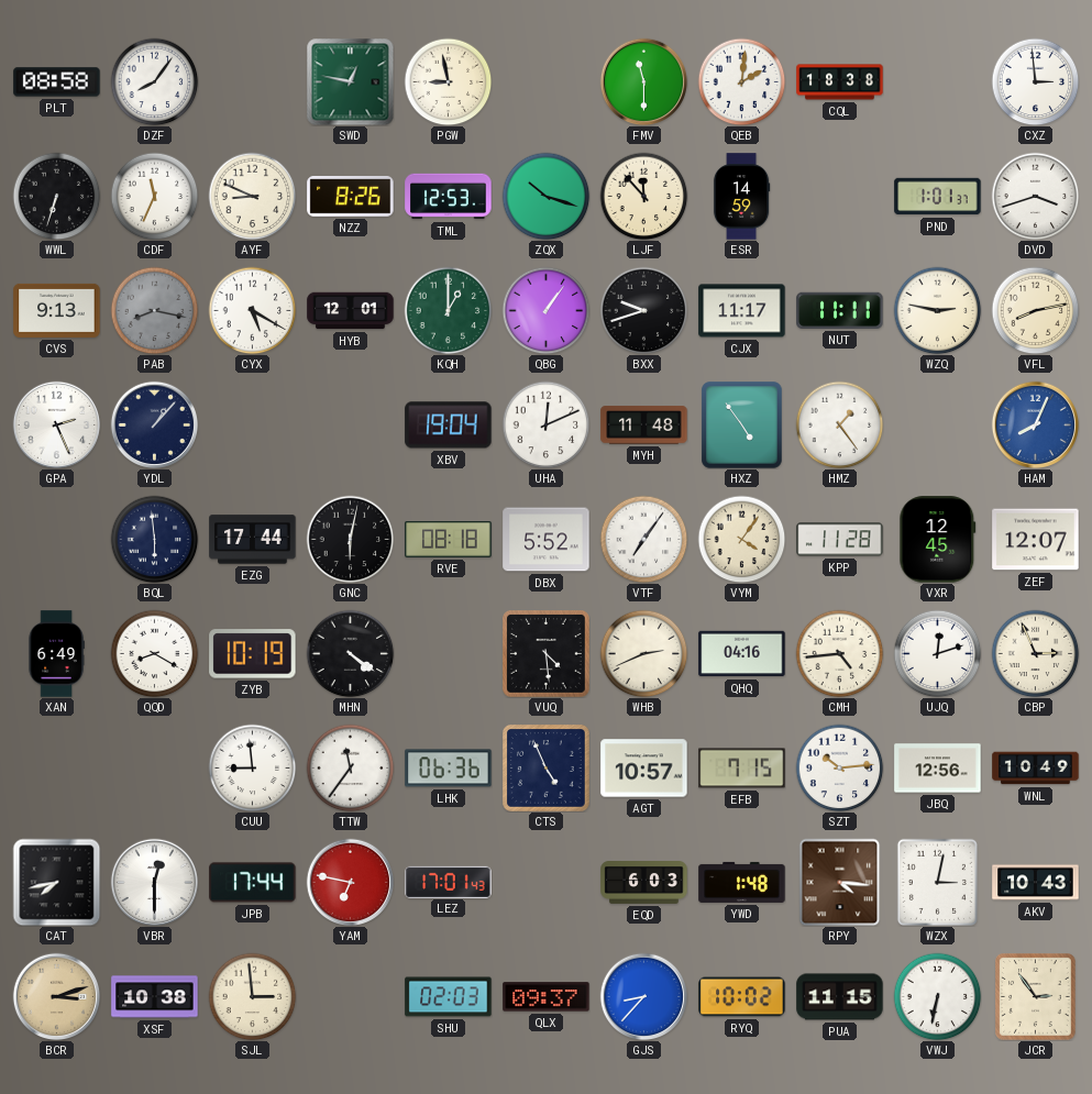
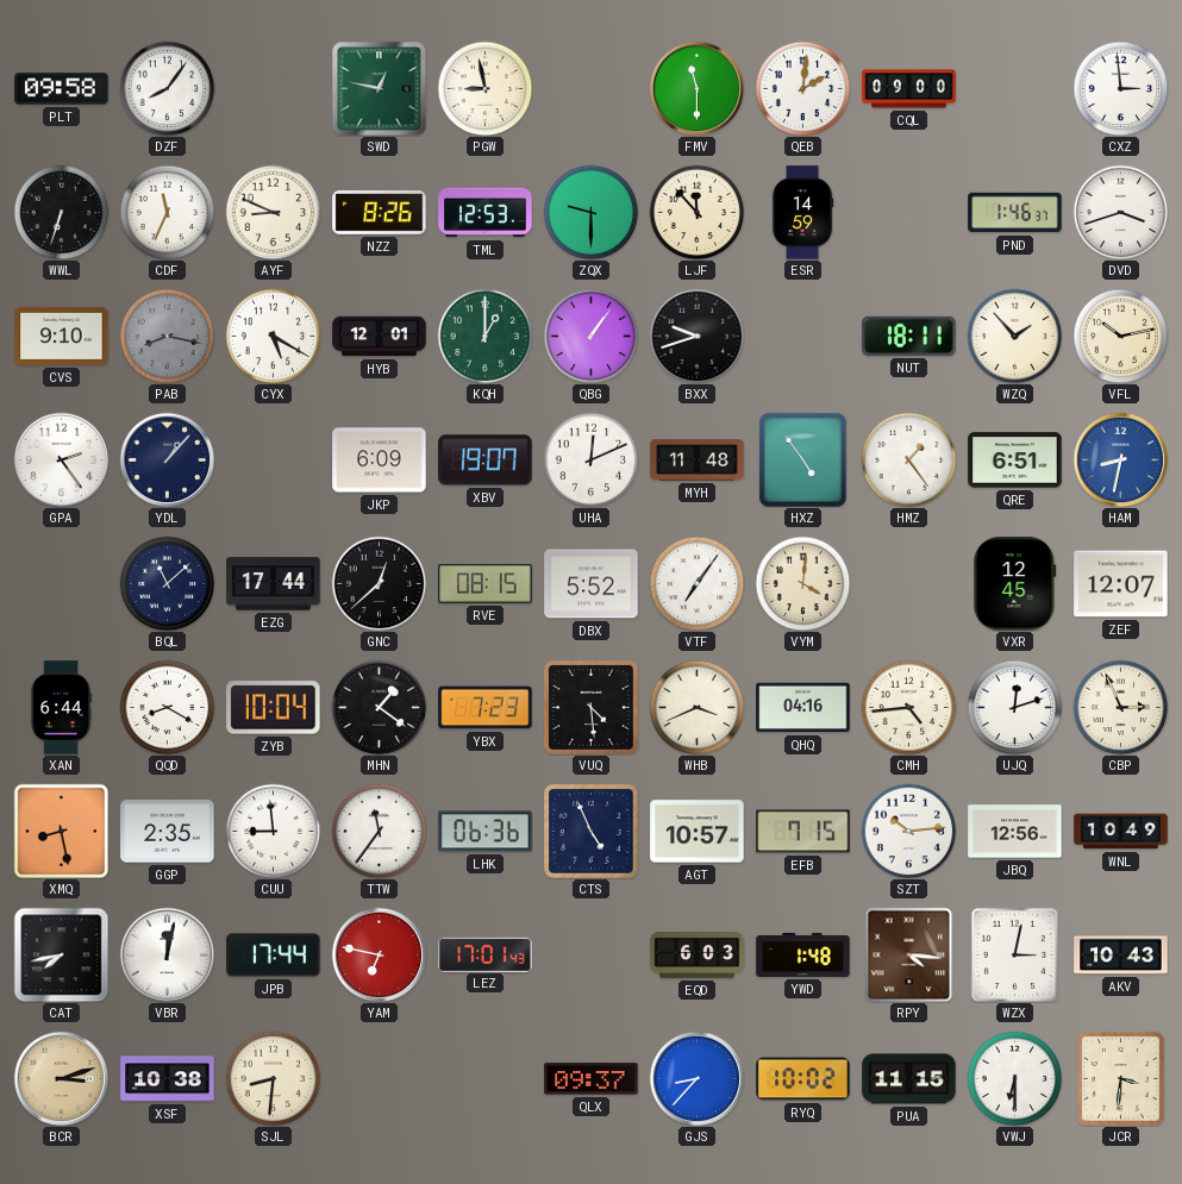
PLT: 08:58 -> 09:58
CQL: 18:38 -> 09:00
ZQX: 10:18 -> 9:30
PND: 1:01 -> 1:46
CVS: 9:13 -> 9:10
CJX: 11:17 -> none
NUT: 11:11 -> 18:11
WZQ: 2:47 -> 1:53
VFL: 8:13 -> 10:13
GPA: 2:26 -> 2:24
JKP: none -> 6:09
XBV: 19:04 -> 19:07
QRE: none -> 6:51
HAM: 8:04 -> 8:32
BQL: 5:59 -> 11:08
GNC: 6:02 -> 12:38
RVE: 08:18 -> 08:15
VYM: 4:06 -> 4:01
KPP: 11:28 -> none
XAN: 6:49 -> 6:44
ZYB: 10:19 -> 10:04
MHN: 4:21 -> 1:21
YBX: none -> 7:23
WHB: 2:41 -> 3:41
XMQ: none -> 8:28
GGP: none -> 2:35
VBR: 12:30 -> 12:02
SJL: 2:59 -> 8:31
SHU: 02:03 -> none
VWJ: 6:32 -> 6:30
JCR: 2:54 -> 3:31
